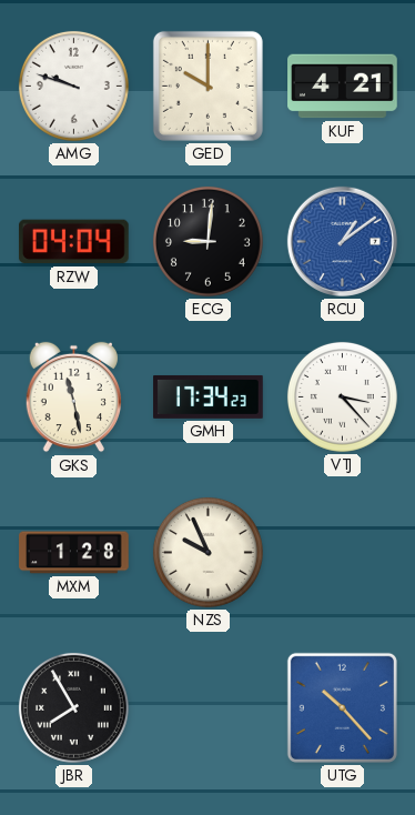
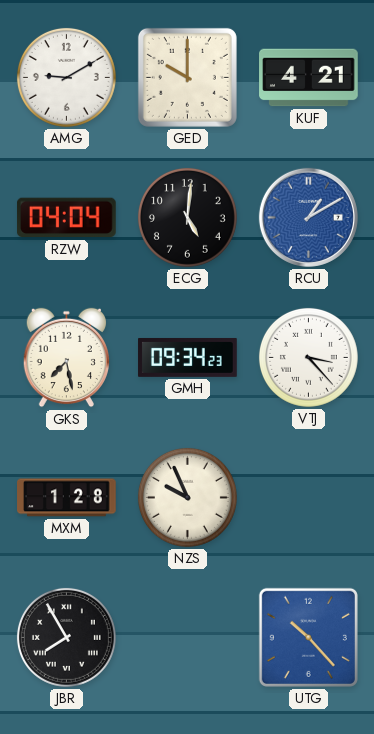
AMG: 9:48 -> 9:10
ECG: 9:01 -> 5:01
RCU: 1:09 -> 1:10
GKS: 11:28 -> 7:28
GMH: 17:34 -> 09:34
